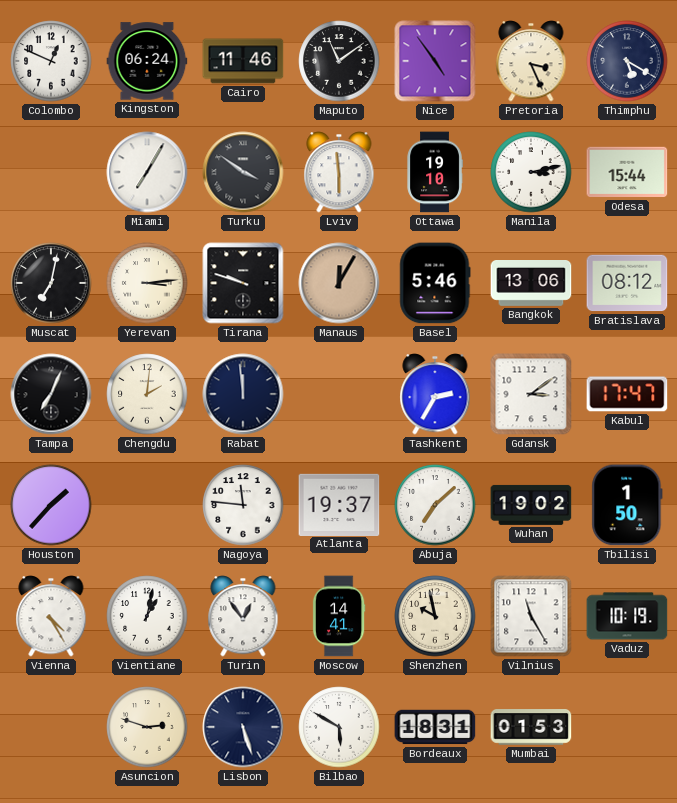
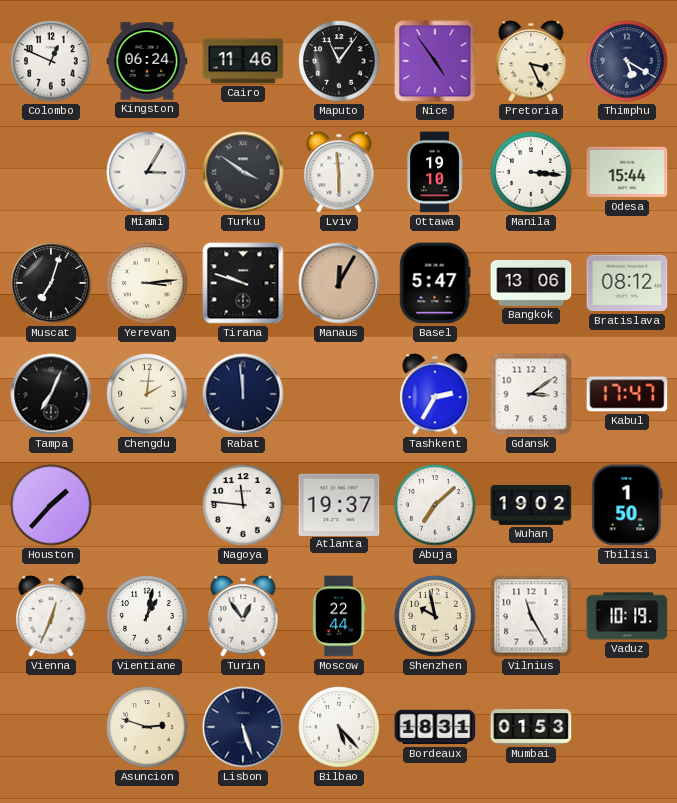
Maputo: 11:09 -> 11:06
Miami: 7:05 -> 3:05
Manila: 3:13 -> 3:16
Muscat: 7:02 -> 7:03
Basel: 5:46 -> 5:47
Vienna: 4:25 -> 12:34
Moscow: 14:41 -> 22:44
Bilbao: 5:50 -> 5:23
